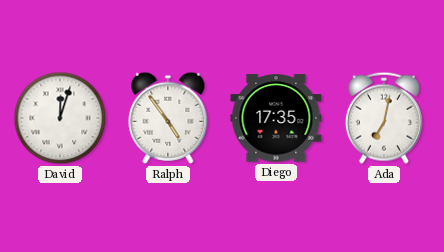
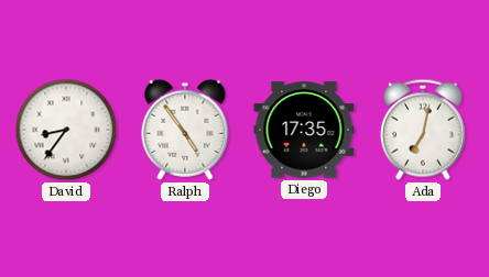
David: 12:03 -> 8:36
